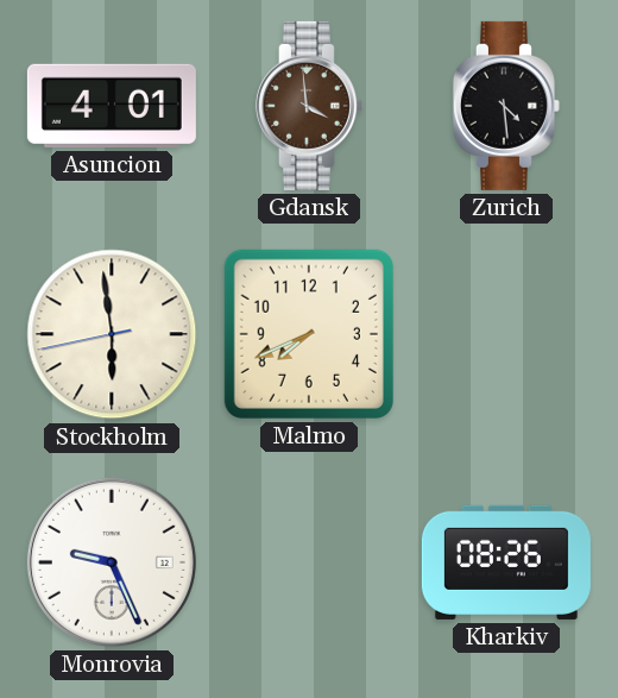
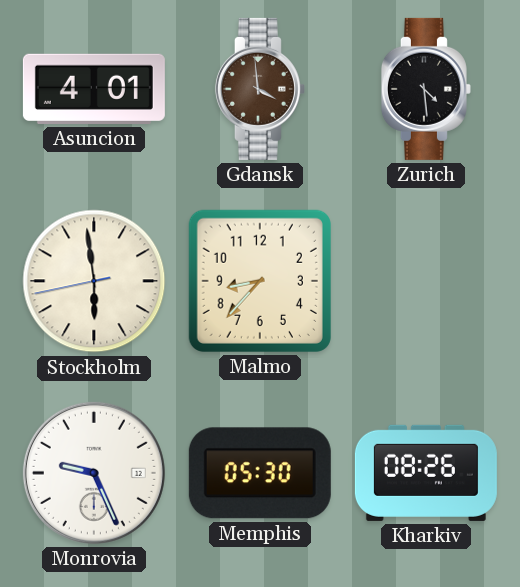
Malmo: 7:41 -> 8:37
Memphis: none -> 05:30
